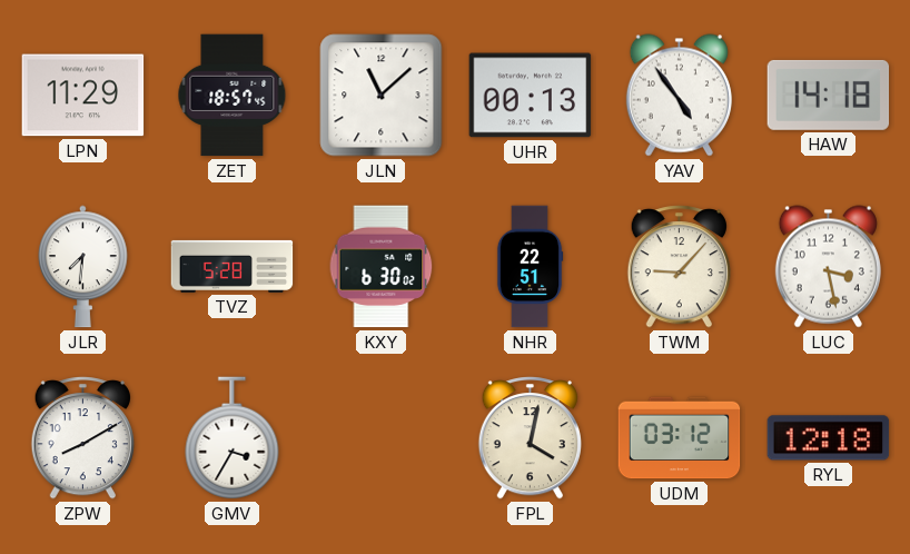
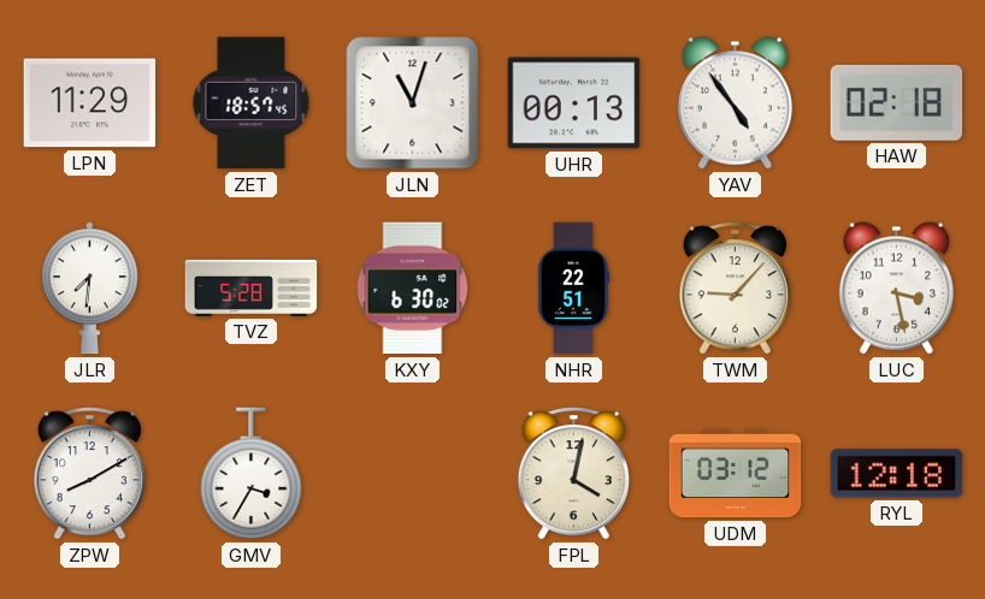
JLN: 11:08 -> 11:03
HAW: 14:18 -> 02:18
